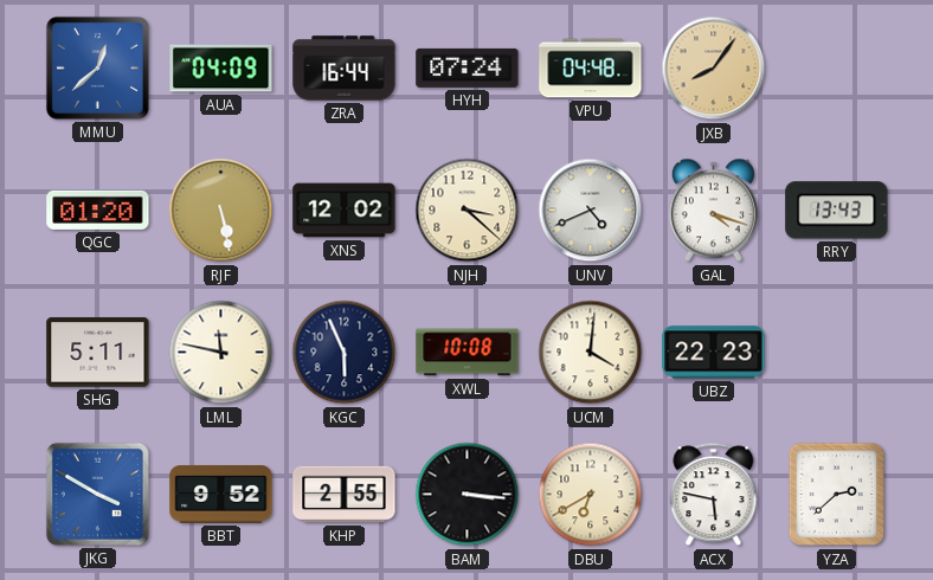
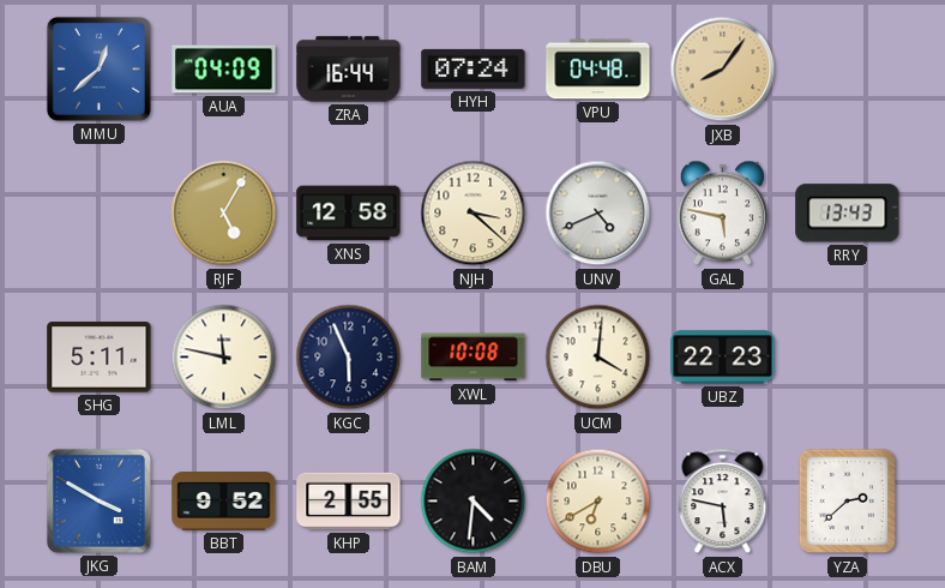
QGC: 01:20 -> none
RJF: 5:28 -> 5:05
XNS: 12:02 -> 12:58
GAL: 4:18 -> 5:47
BAM: 3:16 -> 4:31
